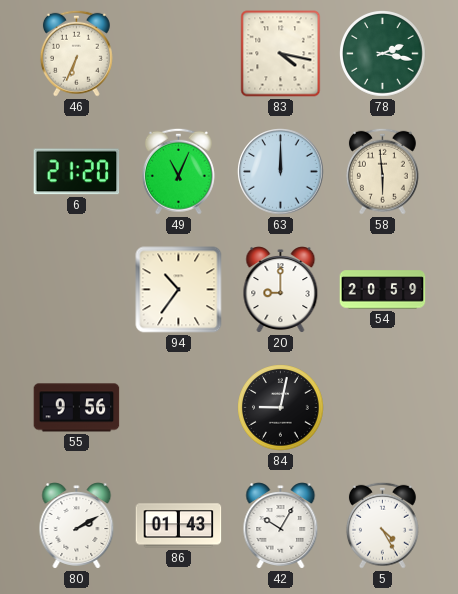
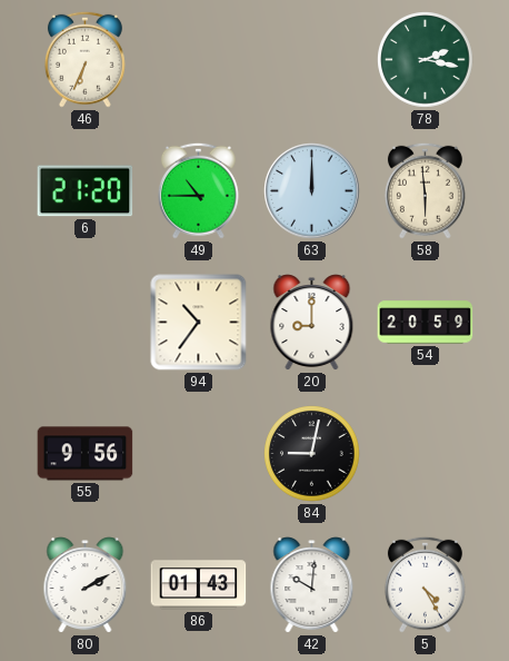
83: 4:17 -> none
49: 11:04 -> 10:45
42: 10:05 -> 10:01
